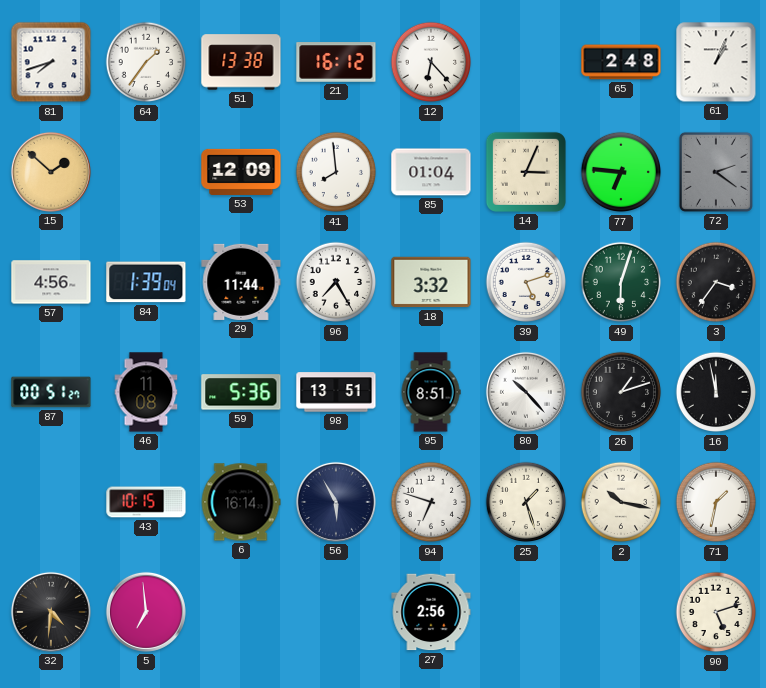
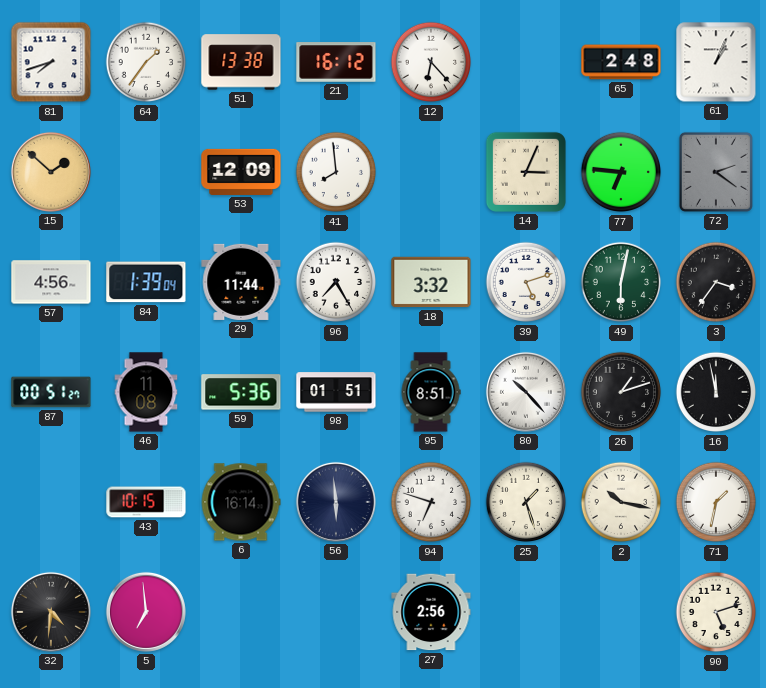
85: 01:04 -> none
49: 6:03 -> 6:02
98: 13:51 -> 01:51
56: 5:55 -> 5:59
